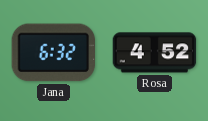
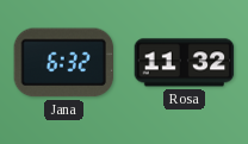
Rosa: 4:52 -> 11:32
